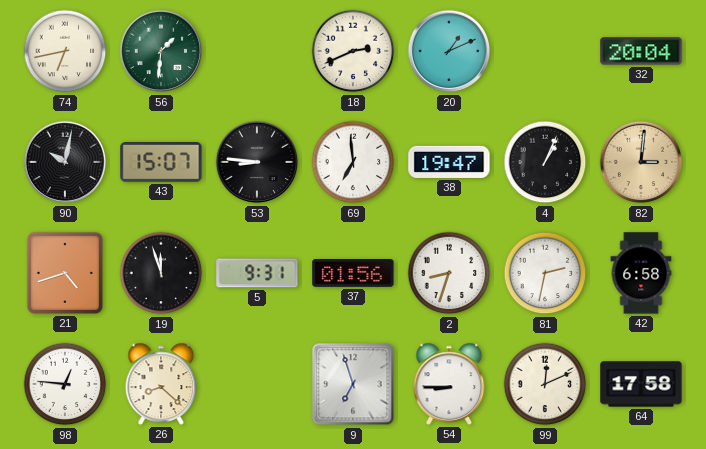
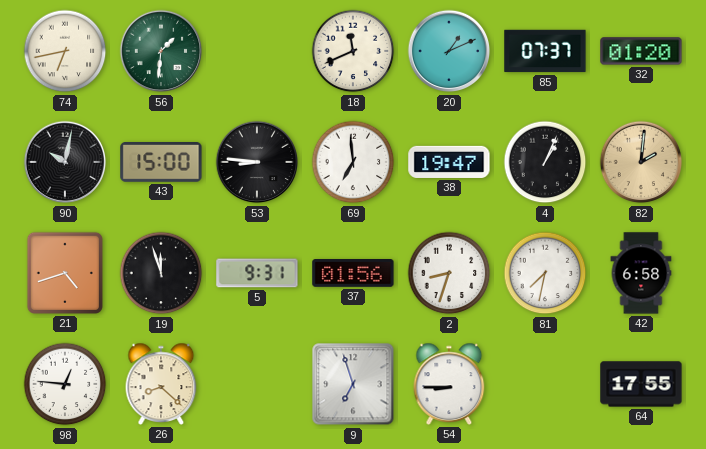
18: 2:41 -> 11:41
85: none -> 07:37
32: 20:04 -> 01:20
43: 15:07 -> 15:00
82: 3:01 -> 2:01
81: 2:32 -> 7:32
99: 12:11 -> none
64: 17:58 -> 17:55
